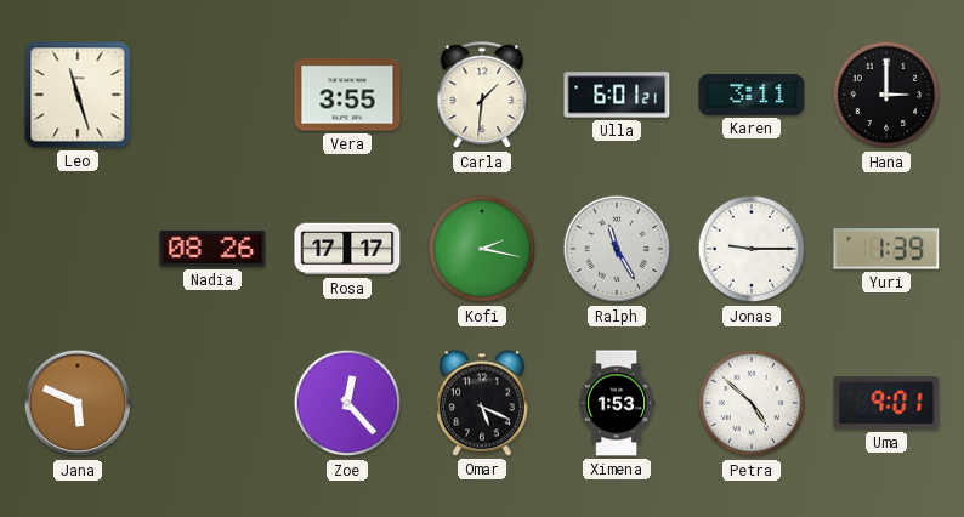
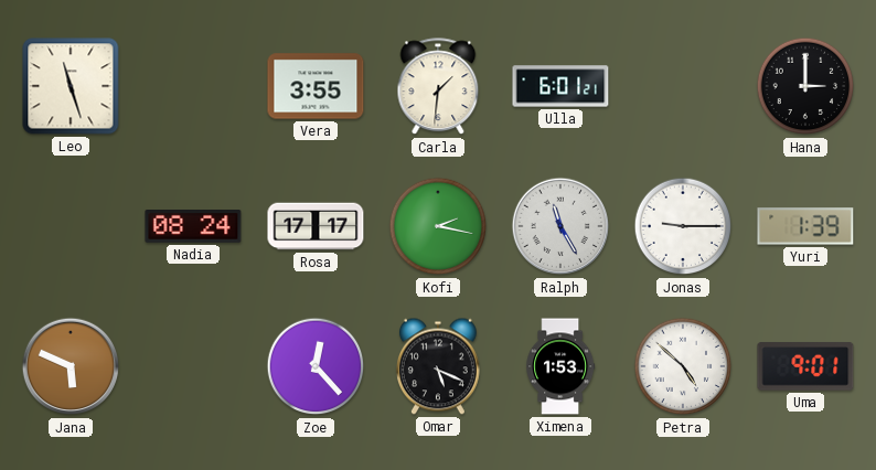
Karen: 3:11 -> none
Nadia: 08:26 -> 08:24
